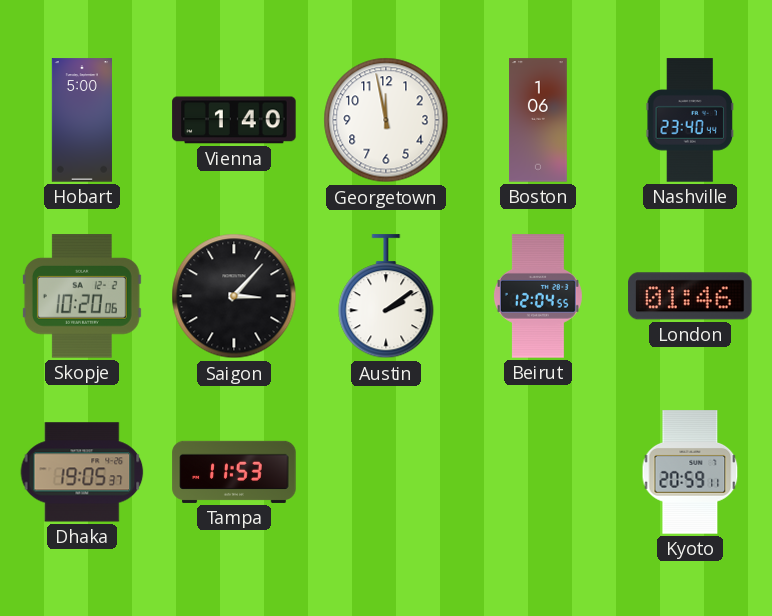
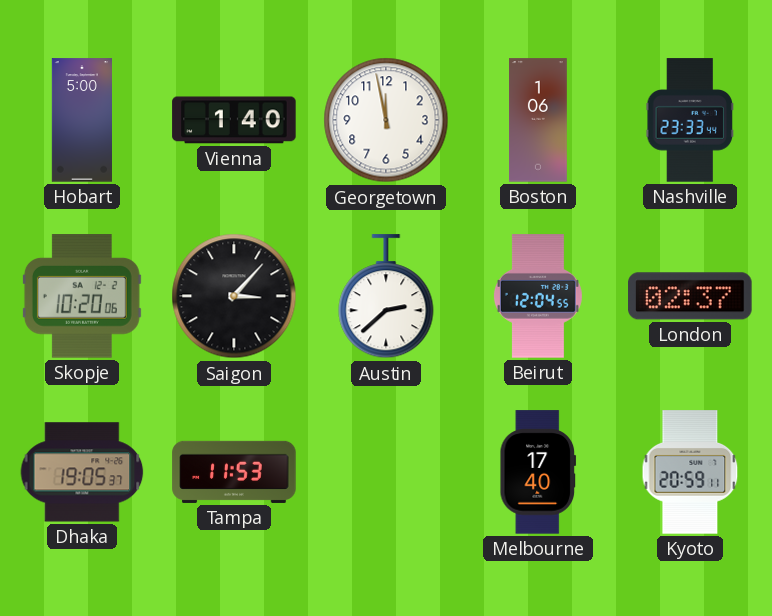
Nashville: 23:40 -> 23:33
Austin: 2:09 -> 2:38
London: 01:46 -> 02:37
Melbourne: none -> 17:40
